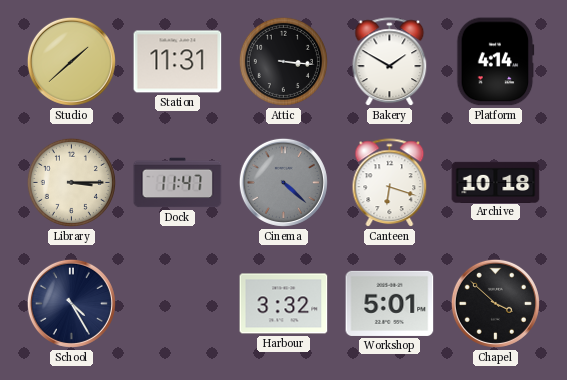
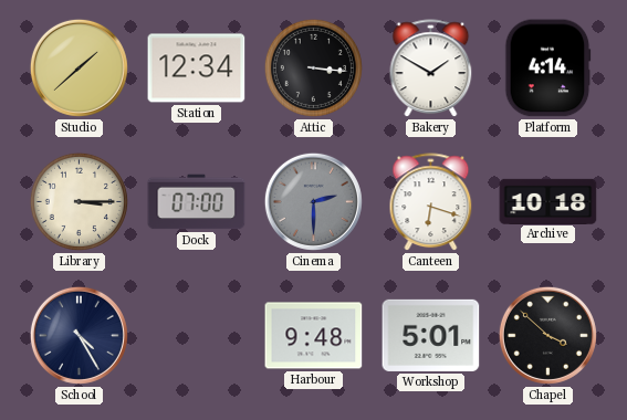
Station: 11:31 -> 12:34
Dock: 11:47 -> 07:00
Cinema: 4:22 -> 2:30
Harbour: 3:32 -> 9:48
